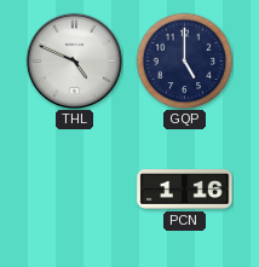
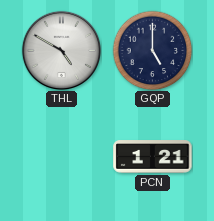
THL: 4:49 -> 4:50
PCN: 1:16 -> 1:21
